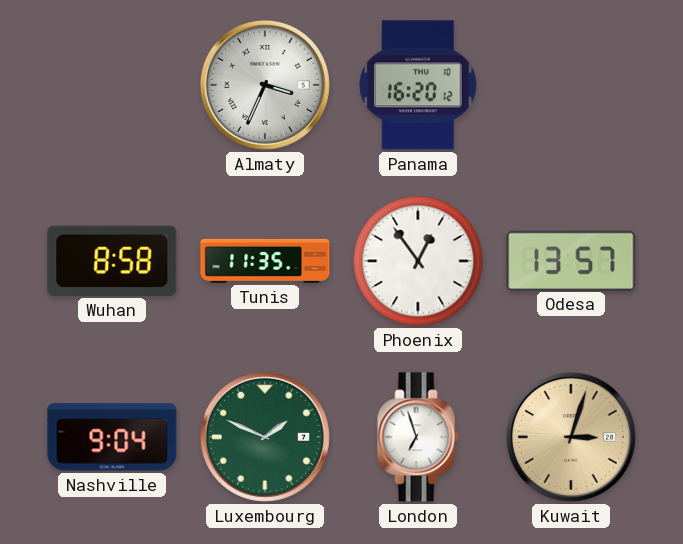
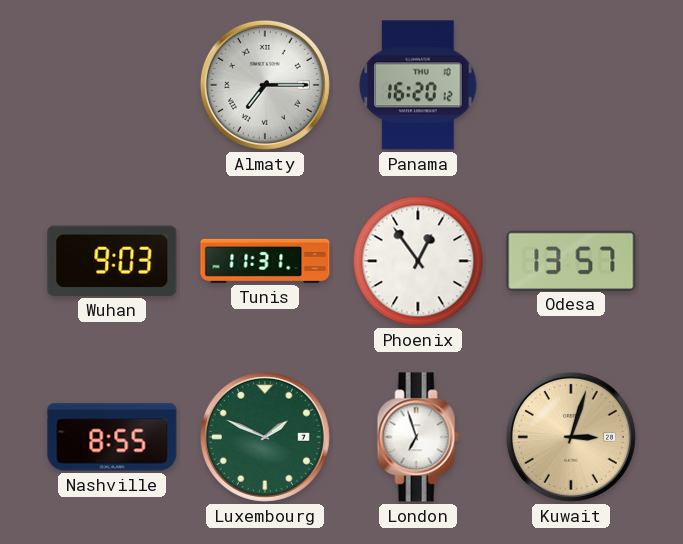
Almaty: 3:34 -> 7:15
Wuhan: 8:58 -> 9:03
Tunis: 11:35 -> 11:31
Nashville: 9:04 -> 8:55
